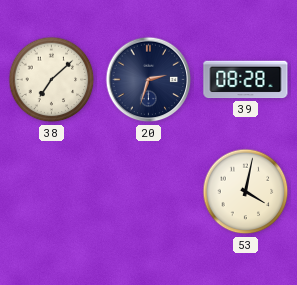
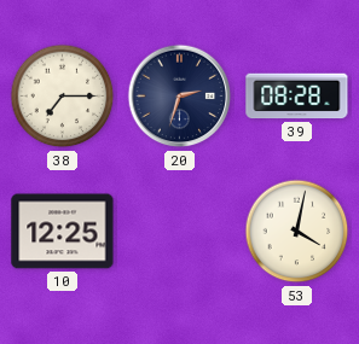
38: 7:08 -> 7:15
10: none -> 12:25
